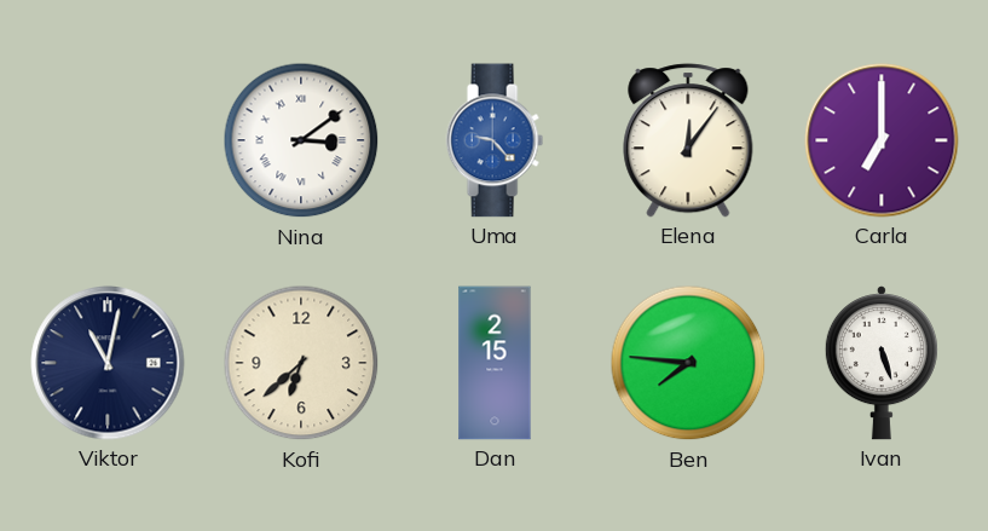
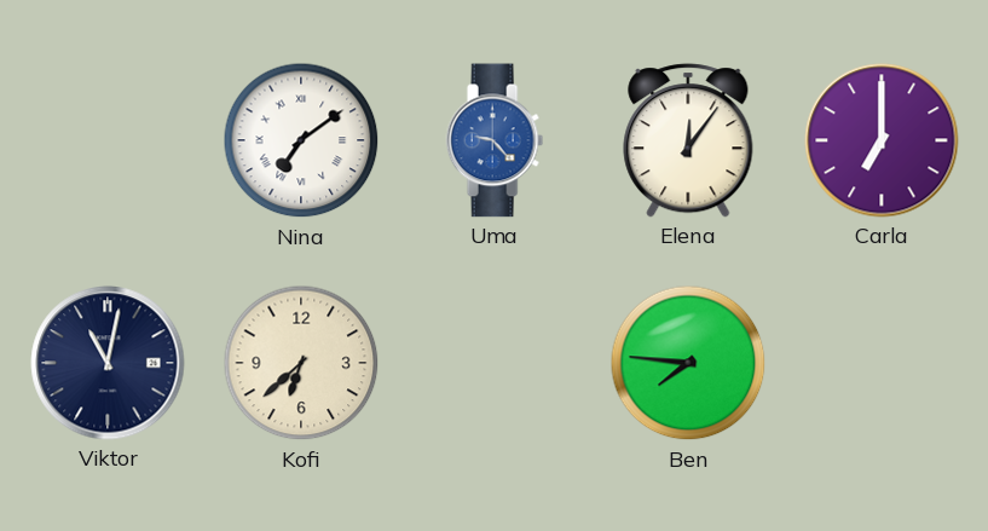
Nina: 3:09 -> 7:09
Dan: 2:15 -> none
Ivan: 5:27 -> none
